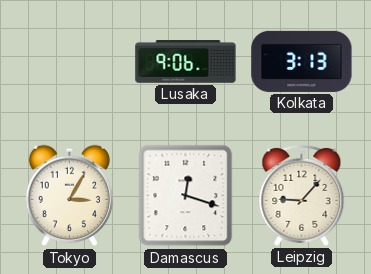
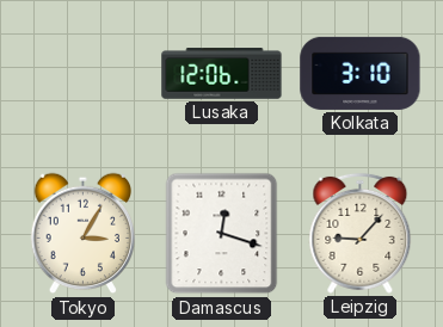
Lusaka: 9:06 -> 12:06
Kolkata: 3:13 -> 3:10
